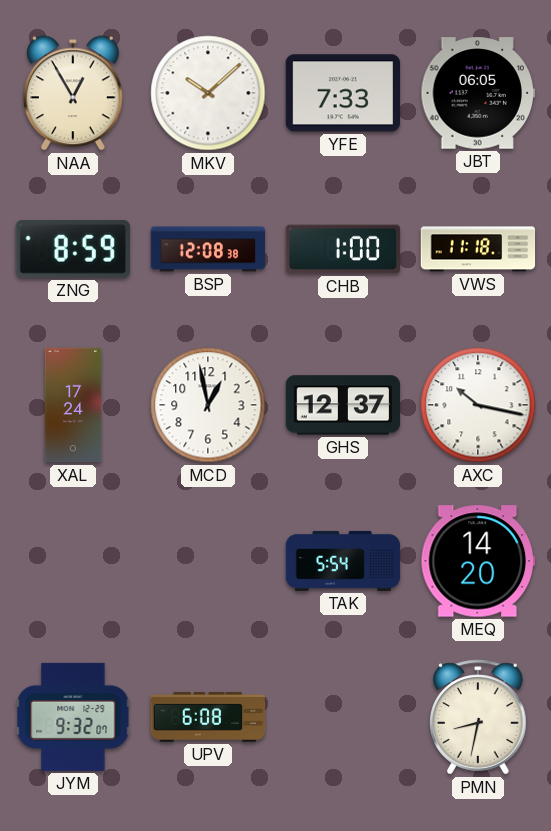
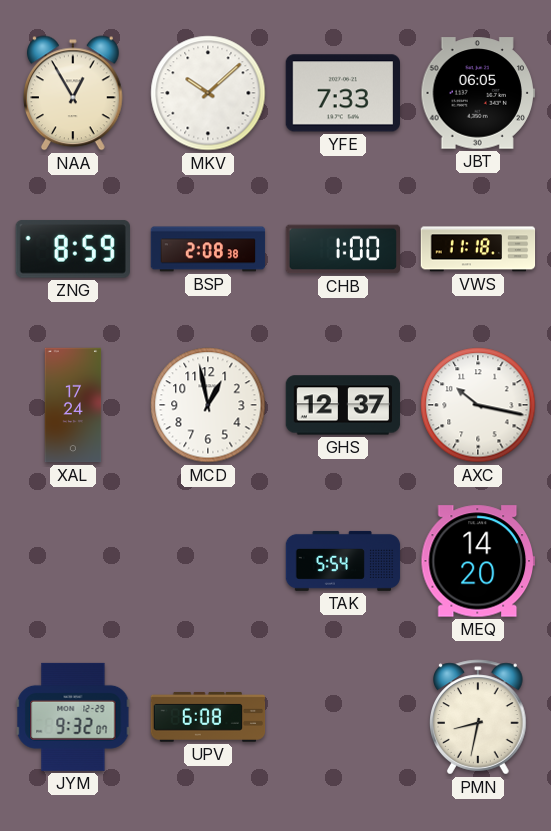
BSP: 12:08 -> 2:08
